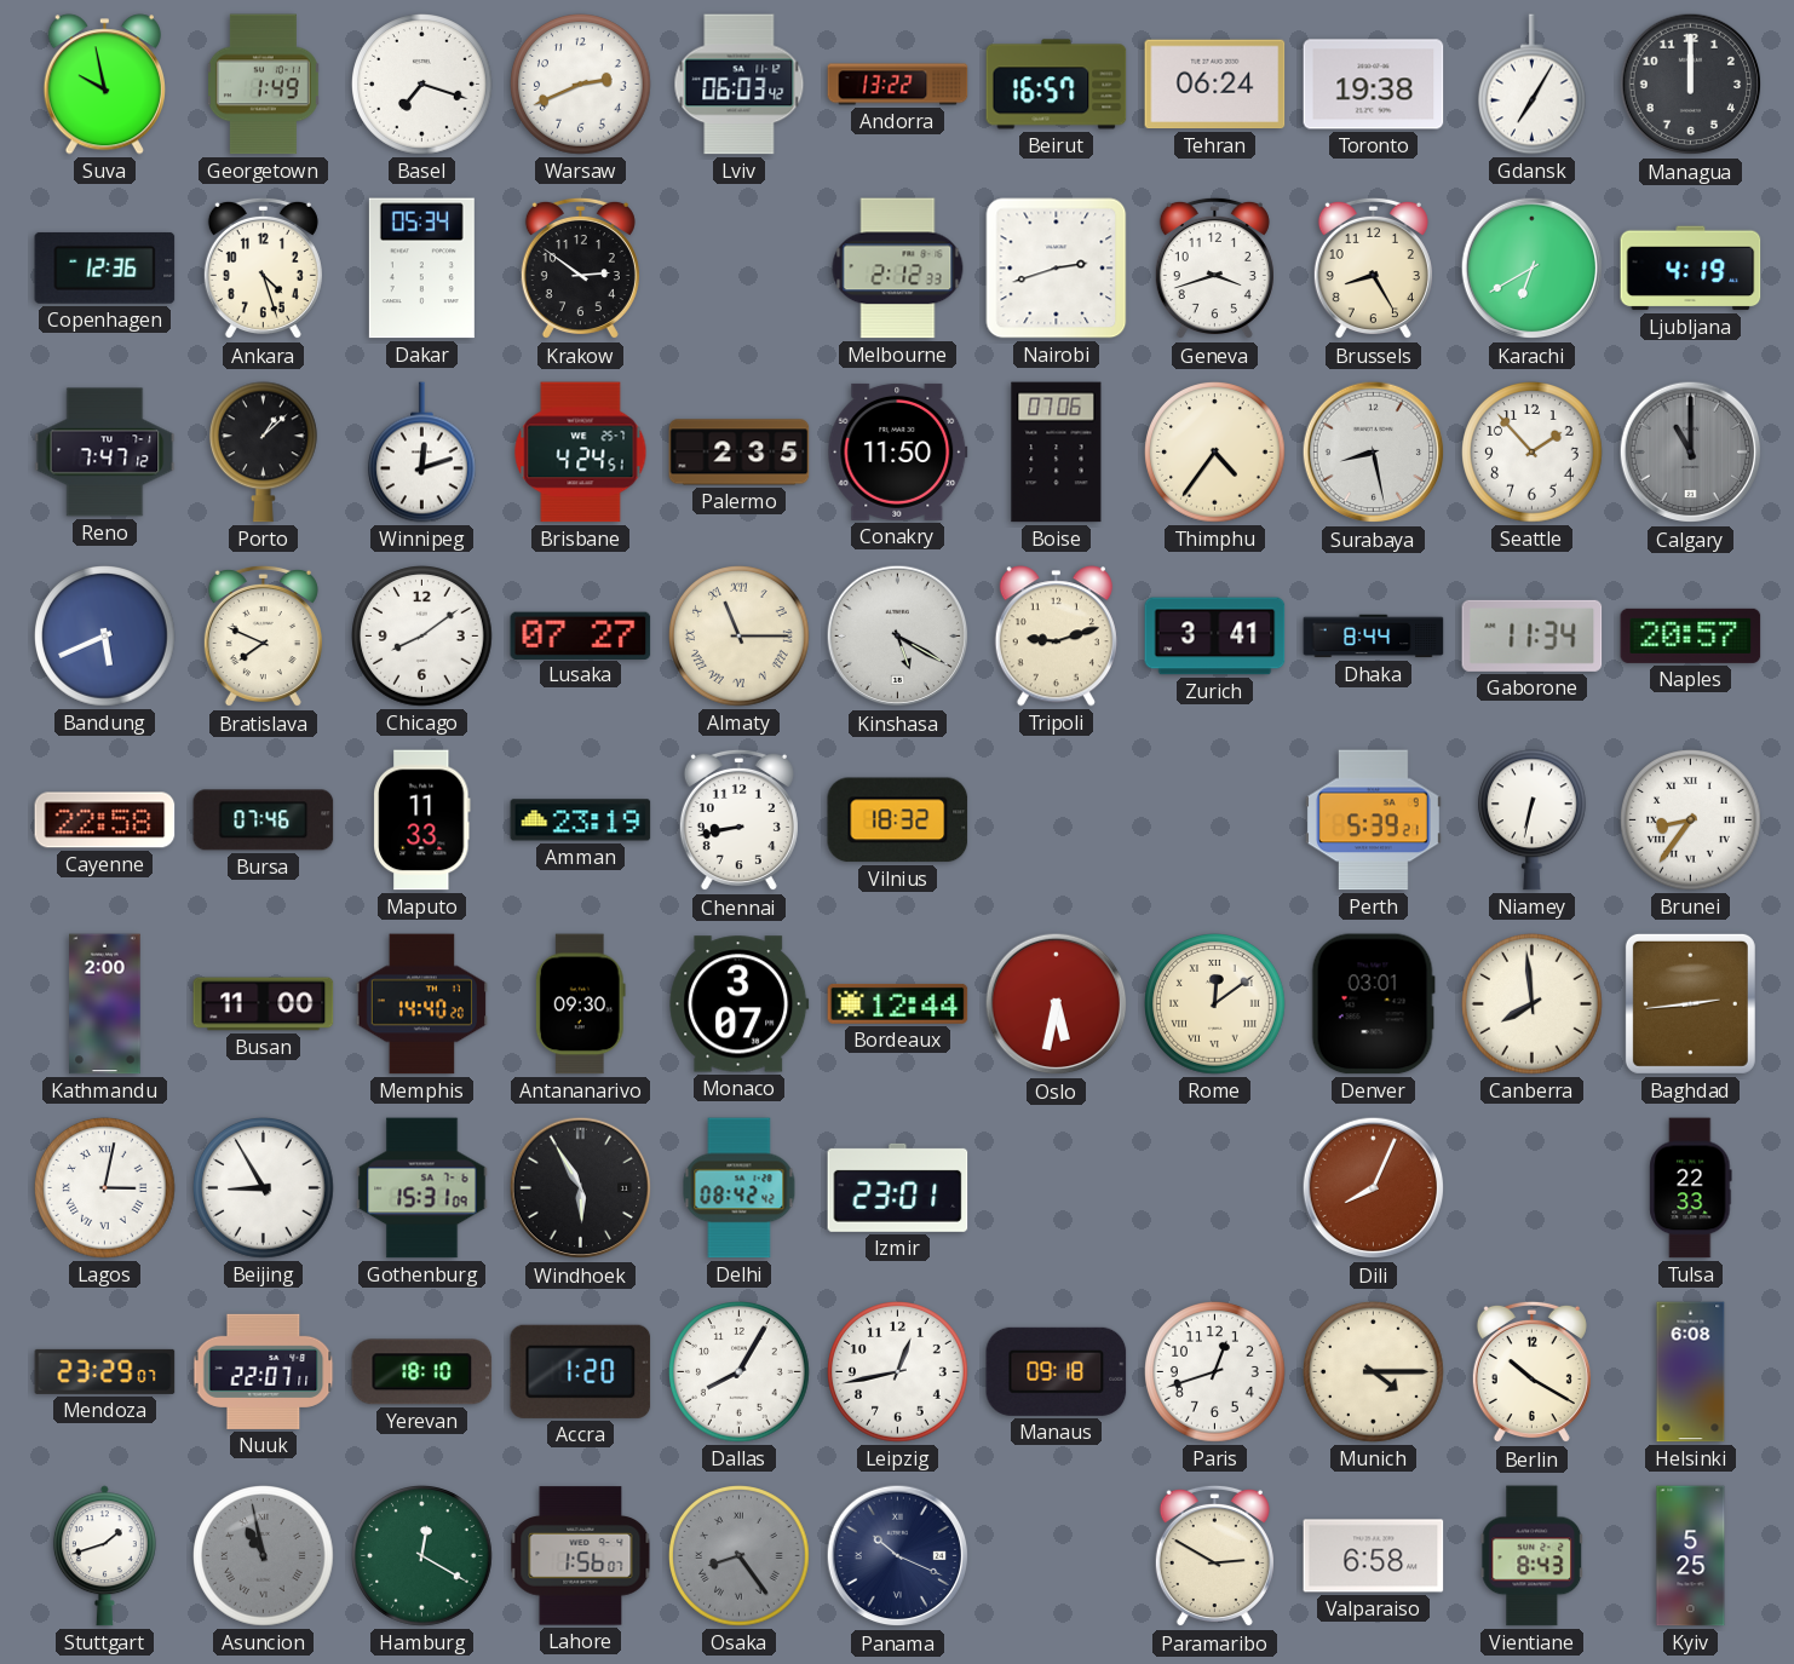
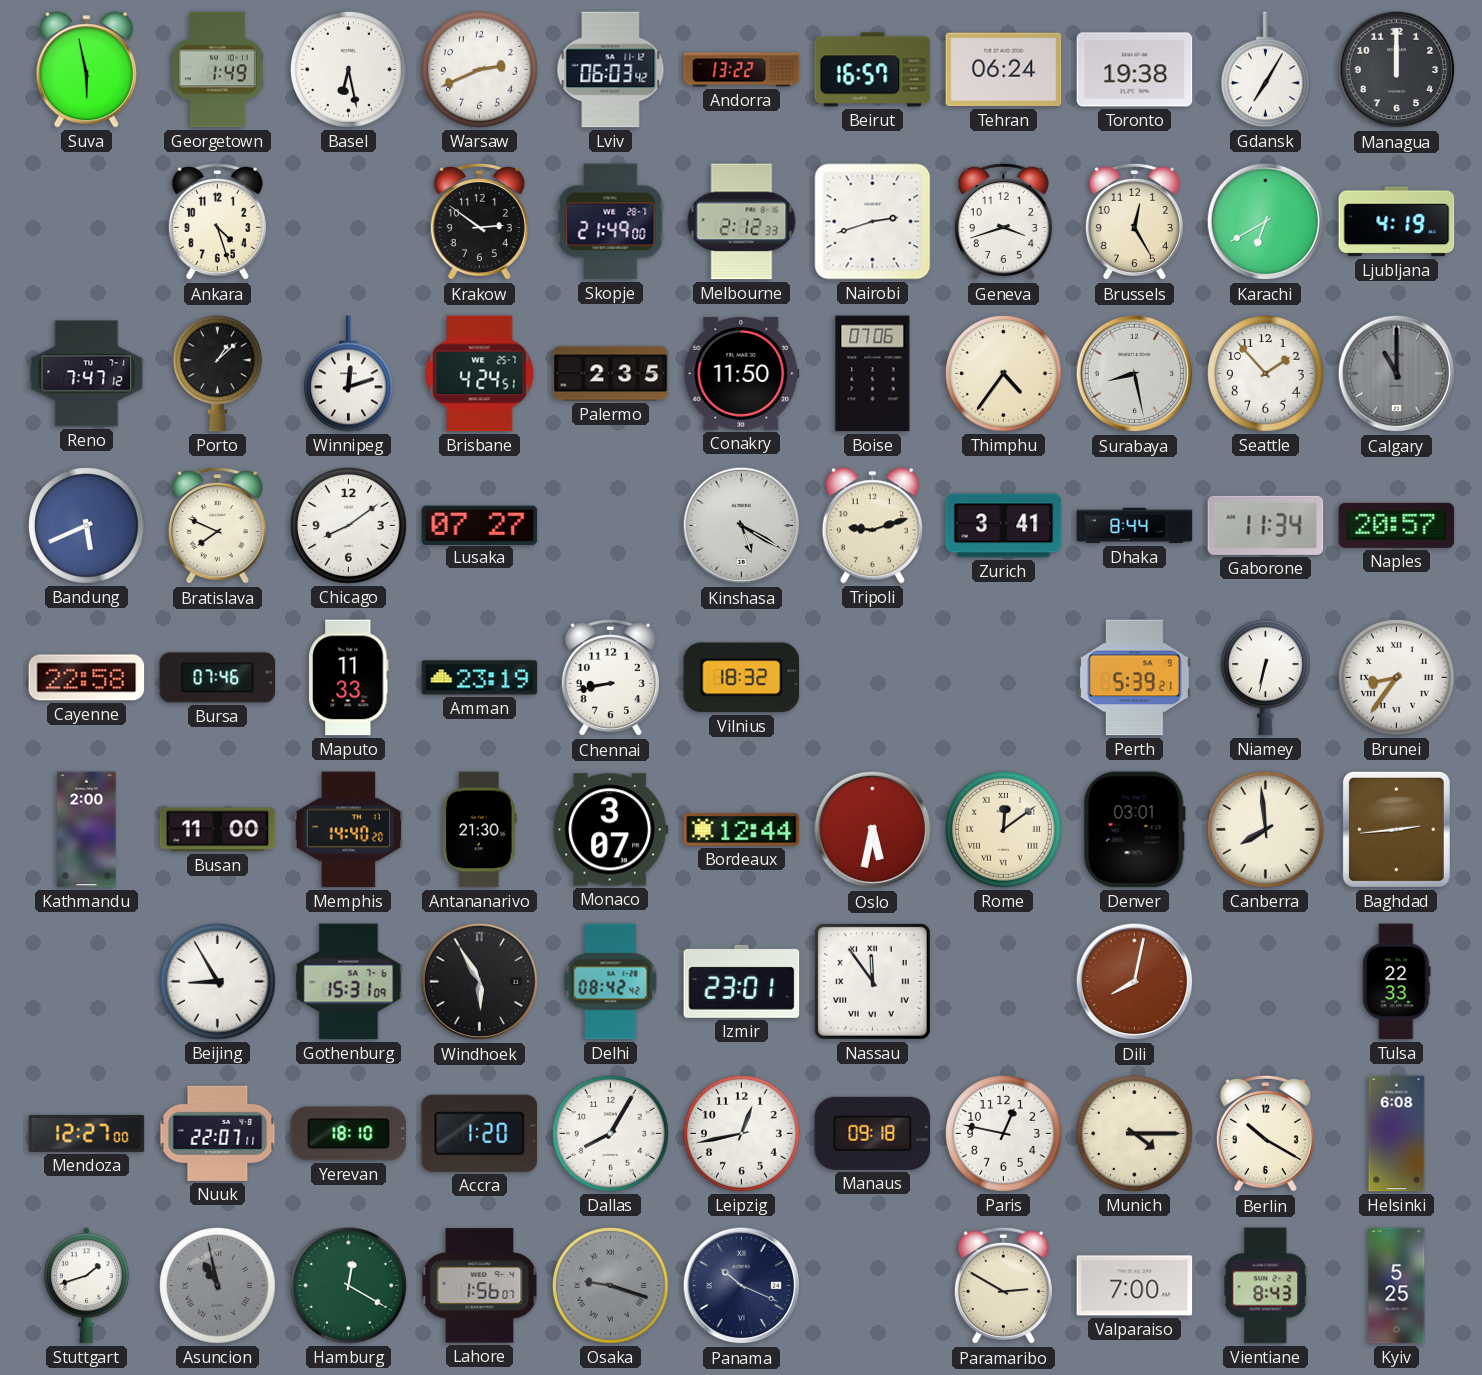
Suva: 9:58 -> 5:58
Basel: 7:18 -> 6:28
Copenhagen: 12:36 -> none
Dakar: 05:34 -> none
Skopje: none -> 21:49
Brussels: 8:25 -> 12:25
Almaty: 11:15 -> none
Antananarivo: 09:30 -> 21:30
Lagos: 3:02 -> none
Nassau: none -> 11:54
Dili: 8:04 -> 8:02
Mendoza: 23:29 -> 12:27
Paris: 12:42 -> 12:47
Osaka: 8:24 -> 9:18
Valparaiso: 6:58 -> 7:00
